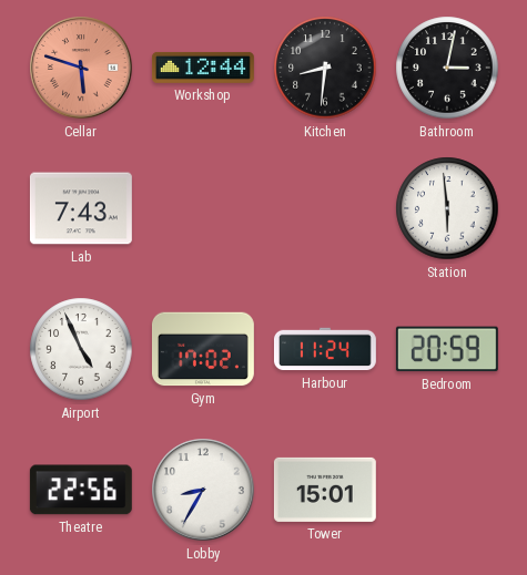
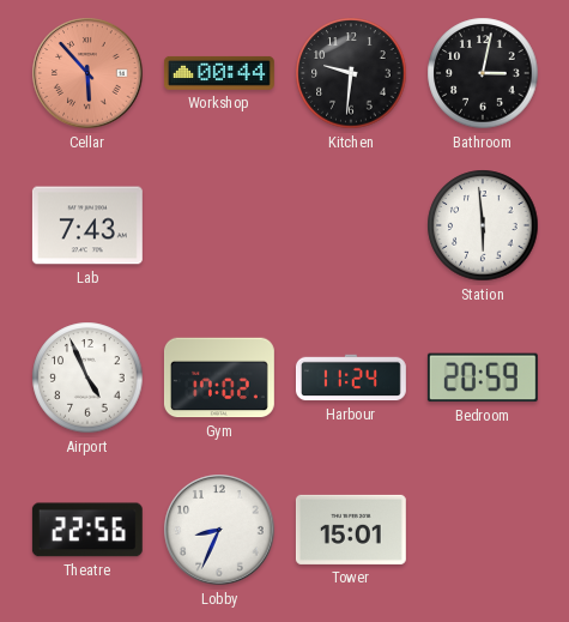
Cellar: 5:48 -> 5:53
Workshop: 12:44 -> 00:44
Kitchen: 8:31 -> 9:31
Lobby: 8:35 -> 8:34
